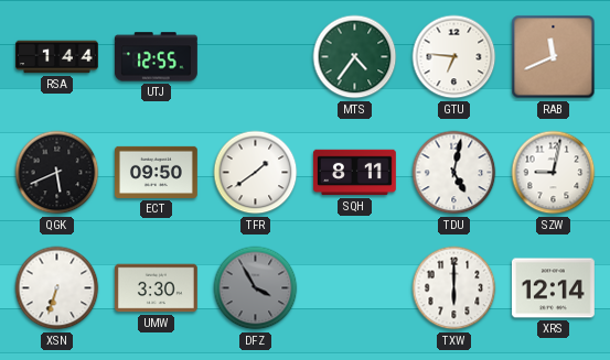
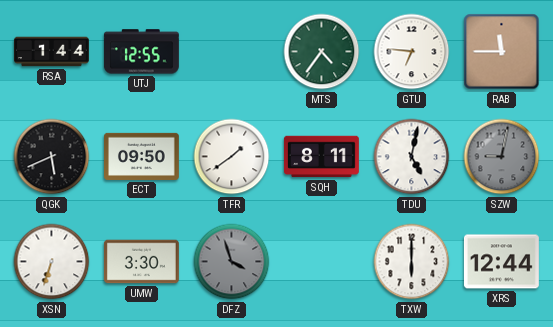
RAB: 11:41 -> 11:45
SZW dial: white -> grey
DFZ: 3:55 -> 3:57
XRS: 12:14 -> 12:44
